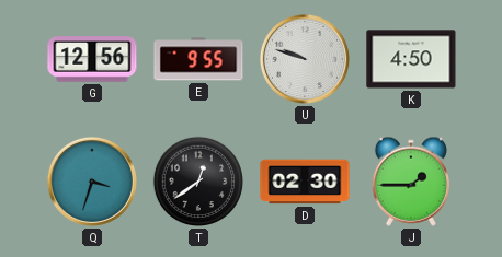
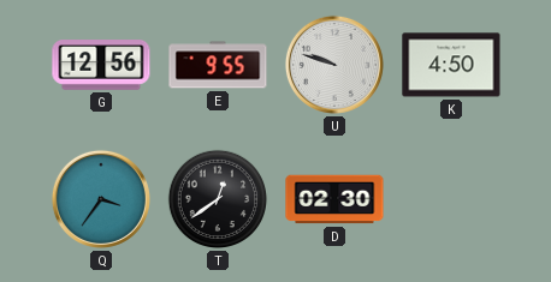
Q: 3:33 -> 3:36
J: 1:45 -> none
